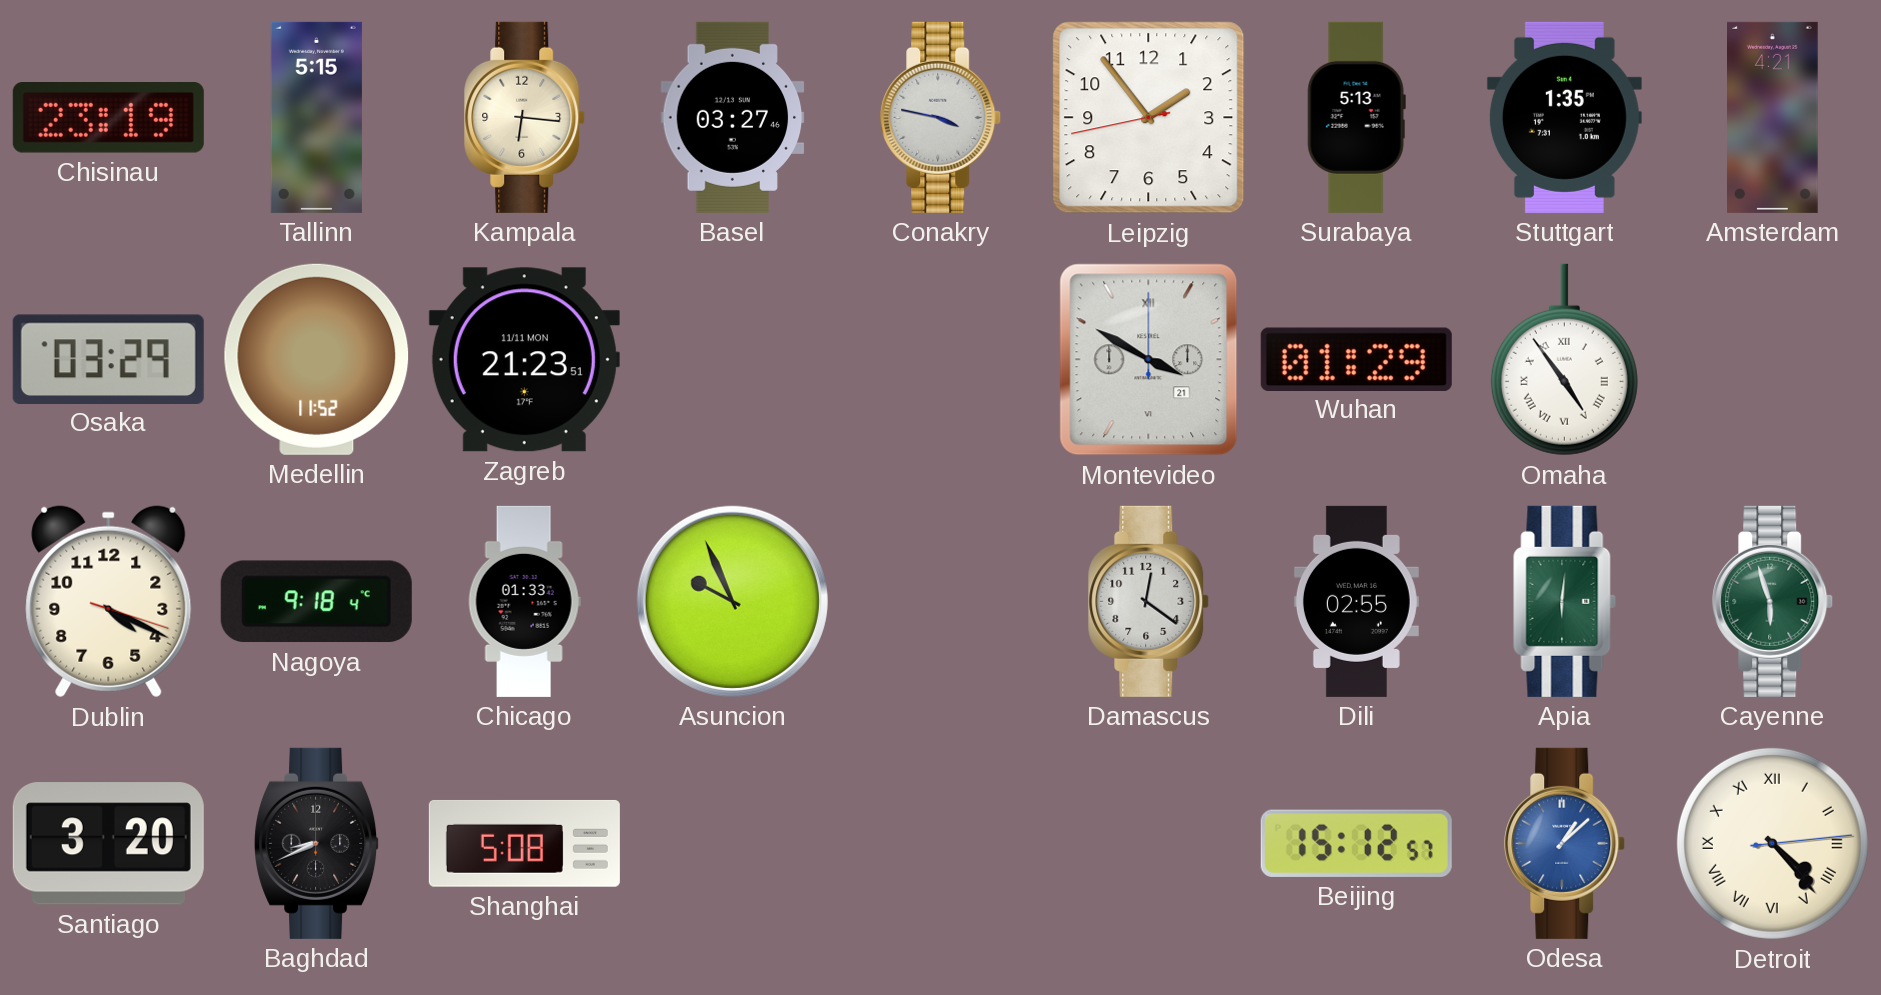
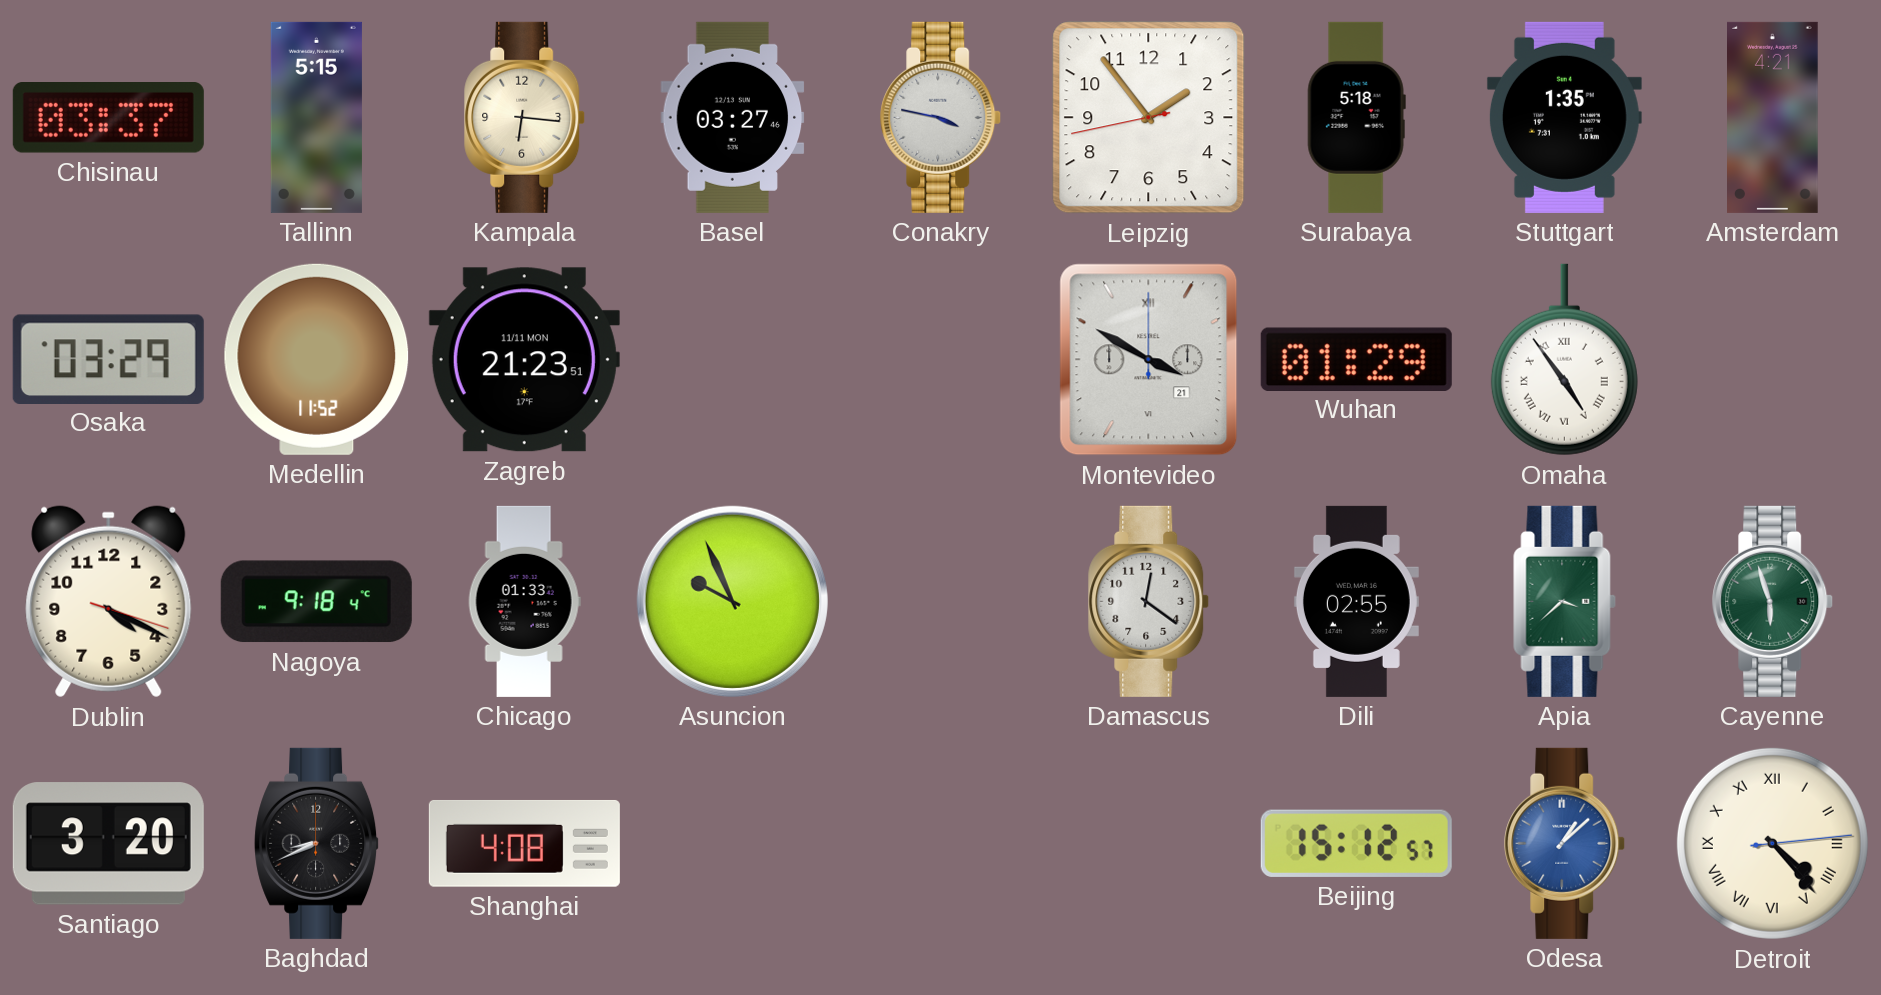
Chisinau: 23:19 -> 03:37
Surabaya: 5:13 -> 5:18
Apia: 6:01 -> 3:38
Shanghai: 5:08 -> 4:08
